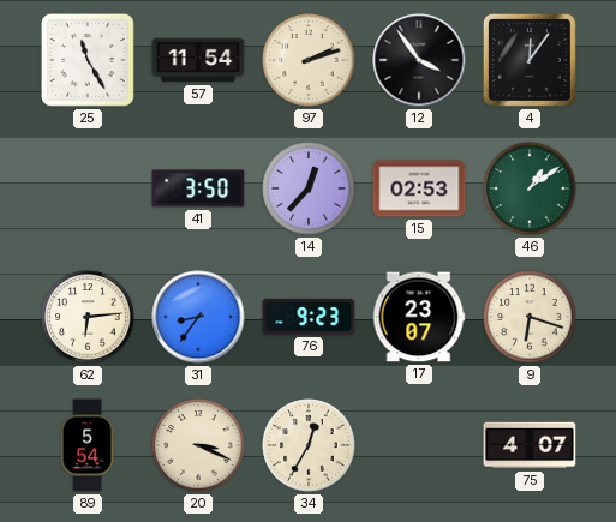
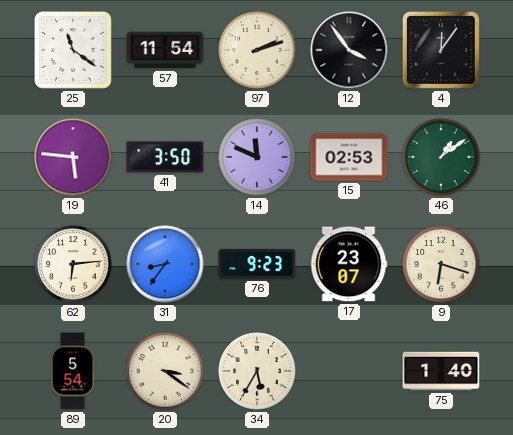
25: 11:25 -> 11:21
19: none -> 5:46
14: 12:37 -> 11:49
20: 3:19 -> 3:21
34: 12:35 -> 5:35
75: 4:07 -> 1:40
